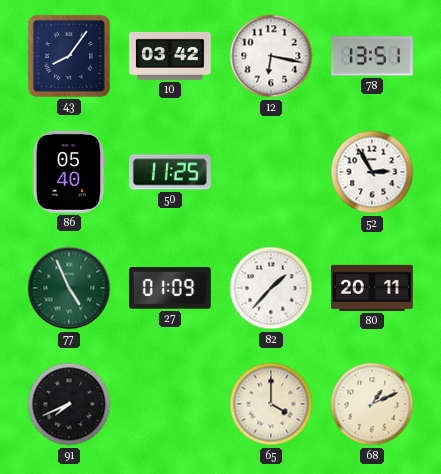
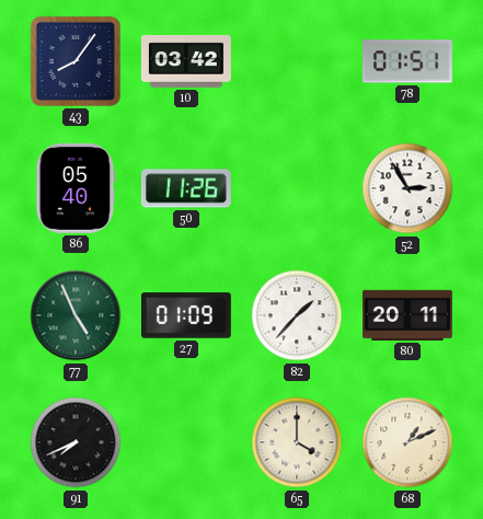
12: 6:17 -> none
78: 13:51 -> 01:51
50: 11:25 -> 11:26
